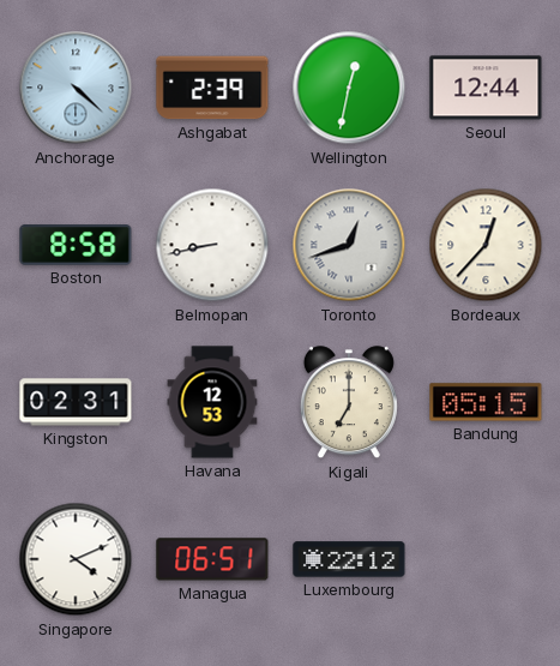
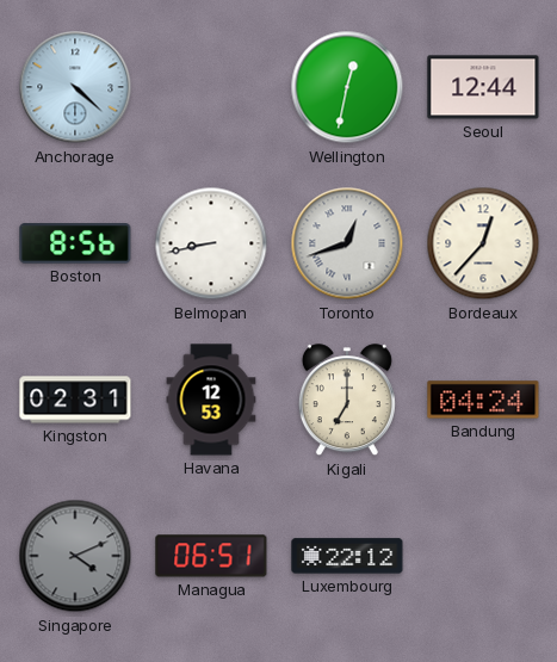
Ashgabat: 2:39 -> none
Boston: 8:58 -> 8:56
Bandung: 05:15 -> 04:24
Singapore dial: white -> grey
